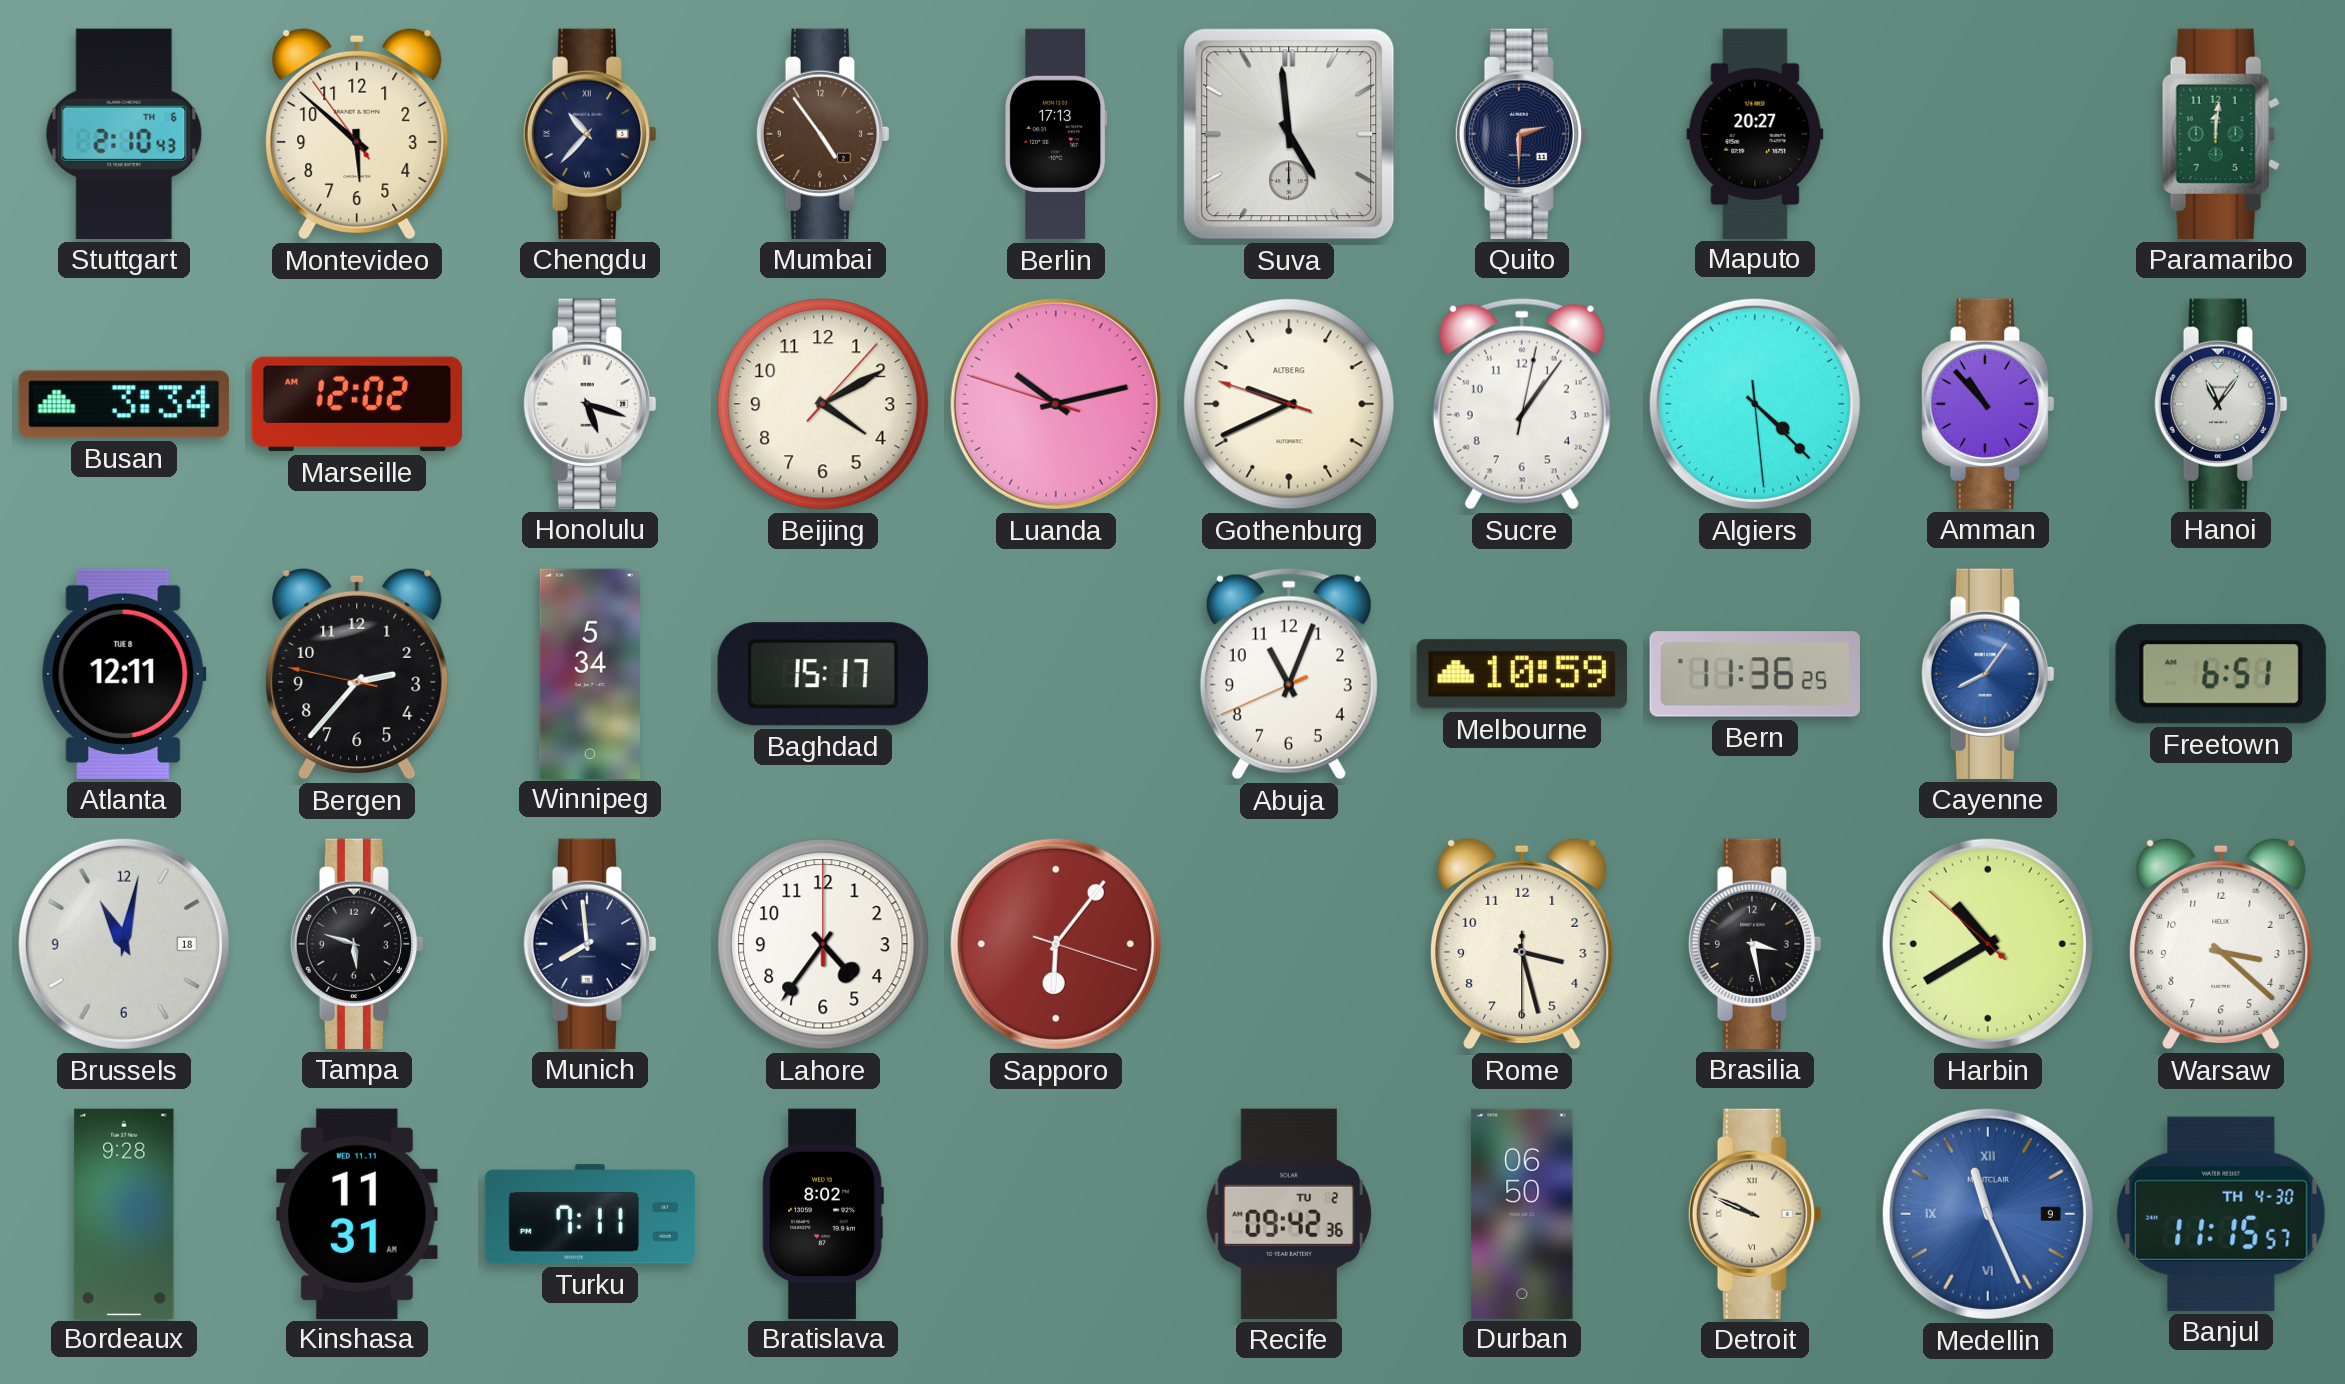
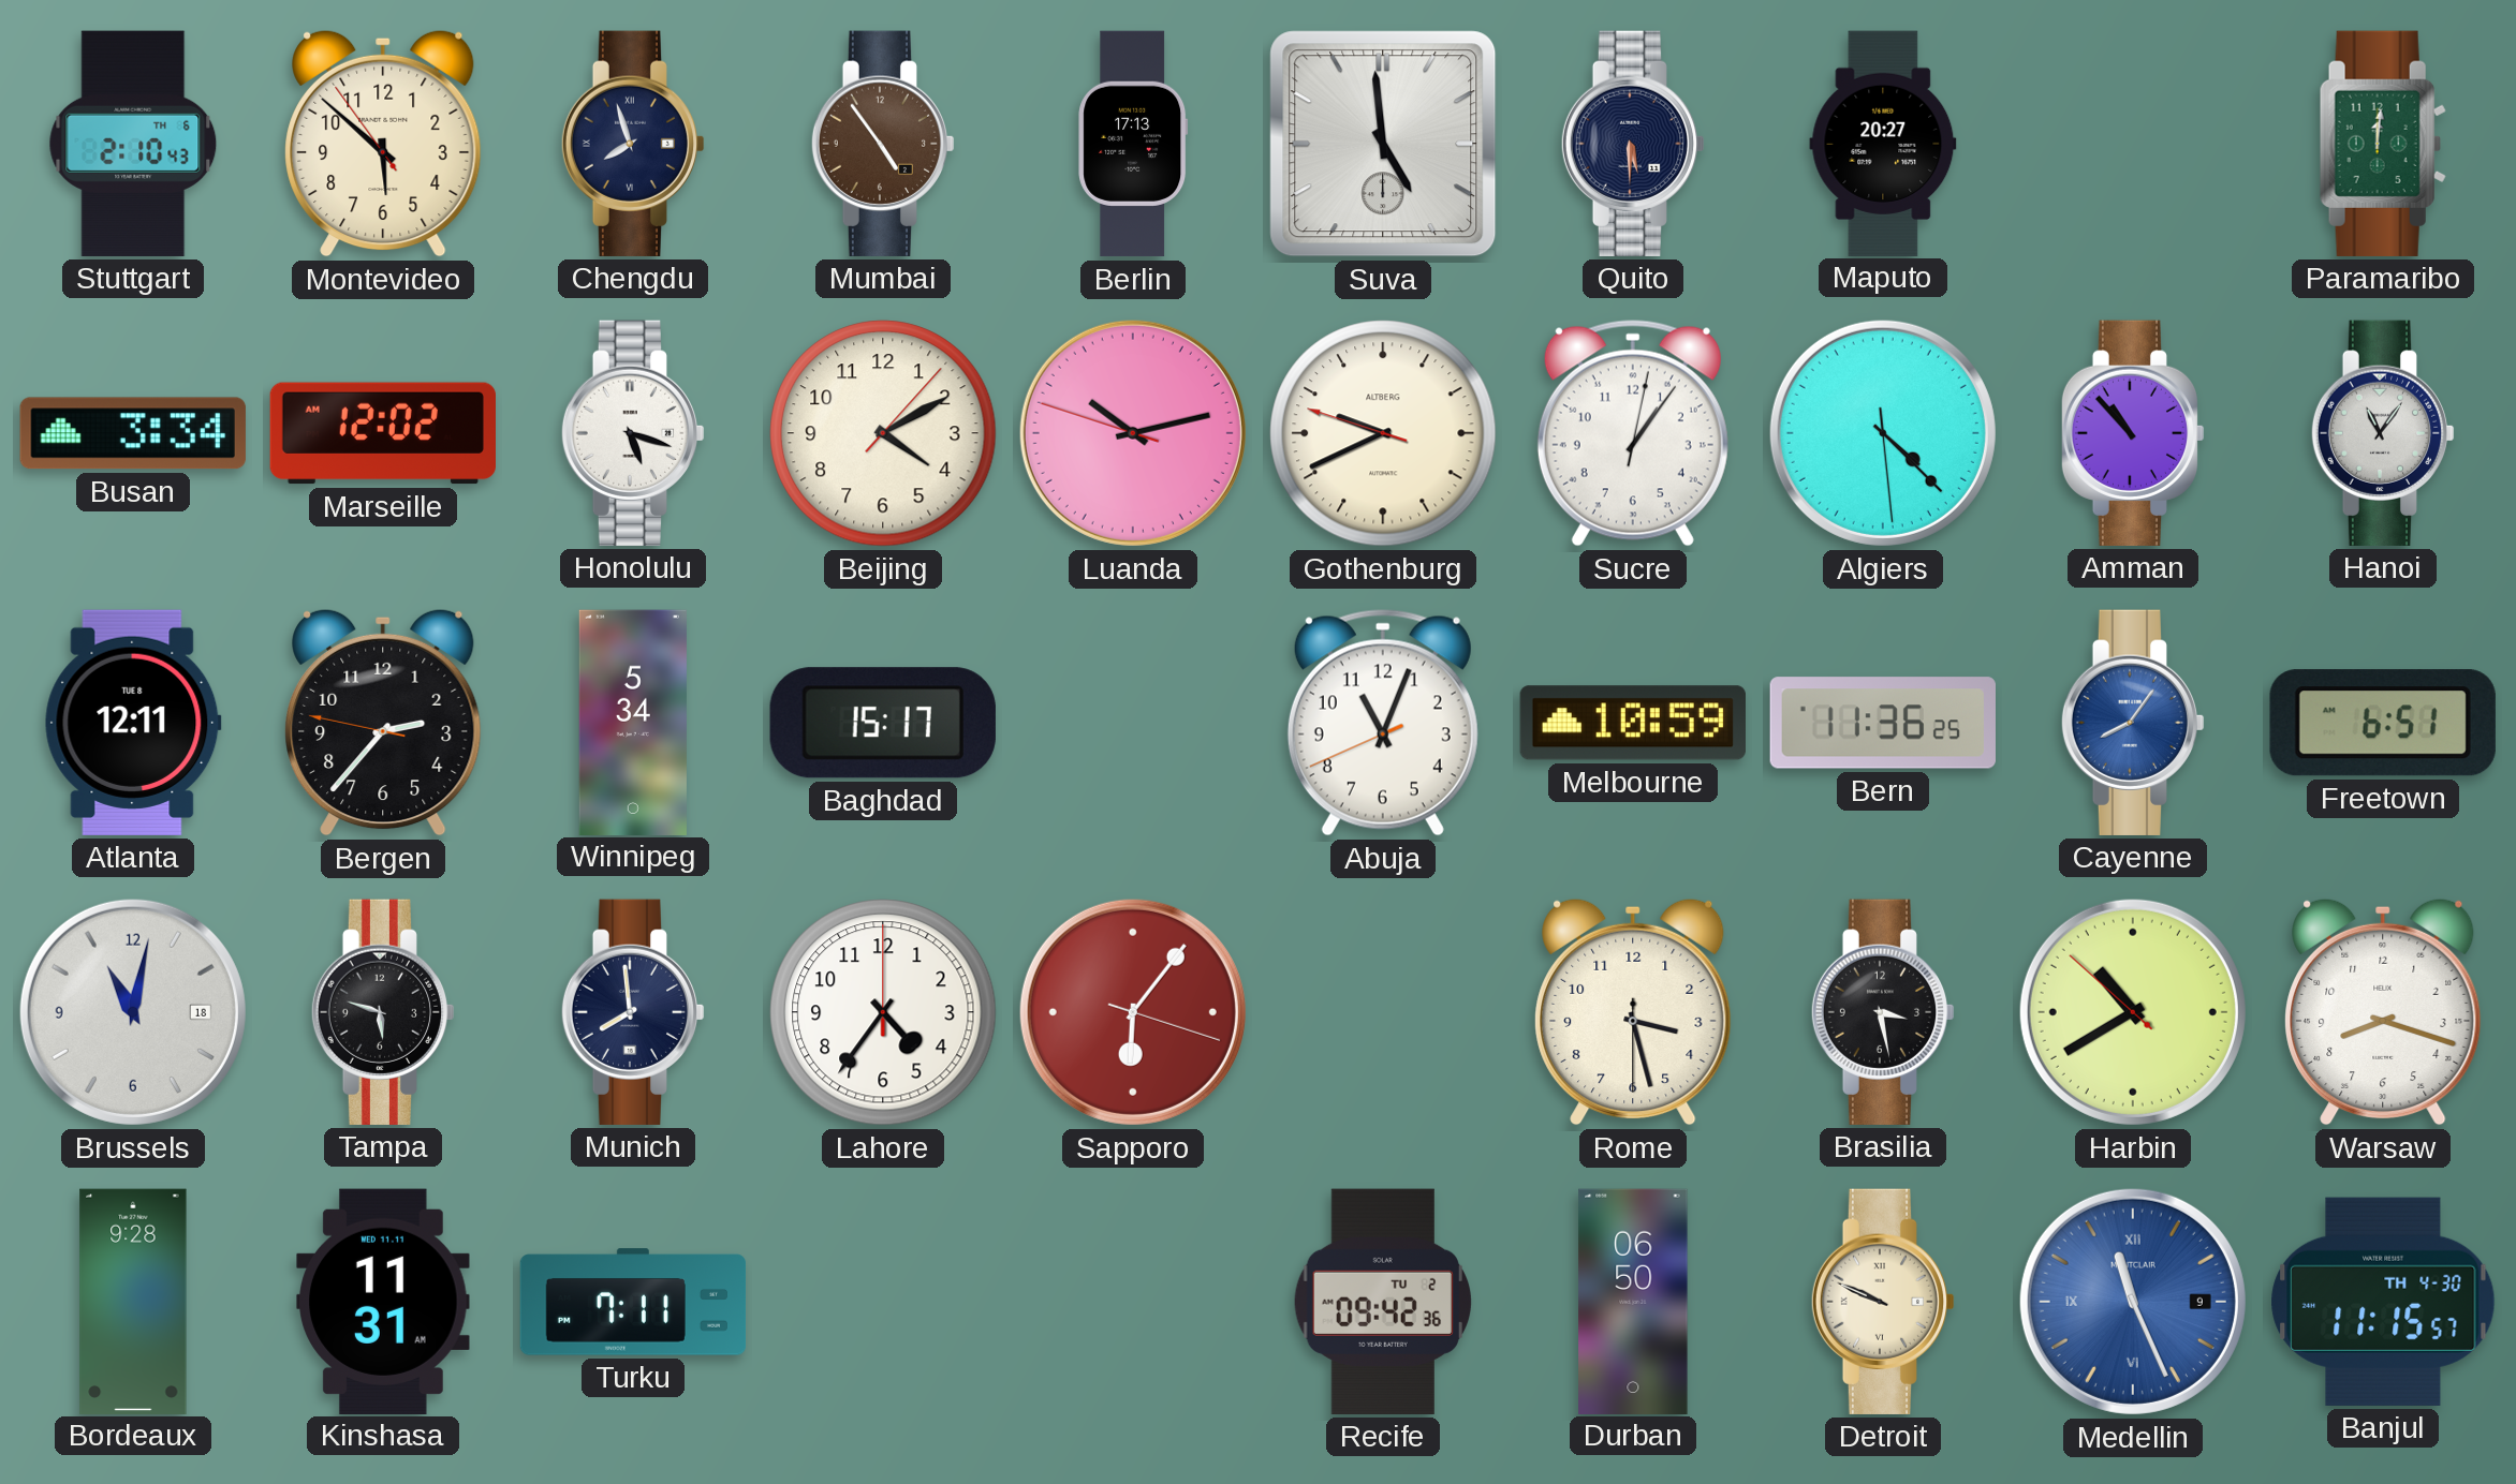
Chengdu: 10:37 -> 7:57
Quito: 2:30 -> 5:30
Warsaw: 3:22 -> 8:18
Bratislava: 8:02 -> none
